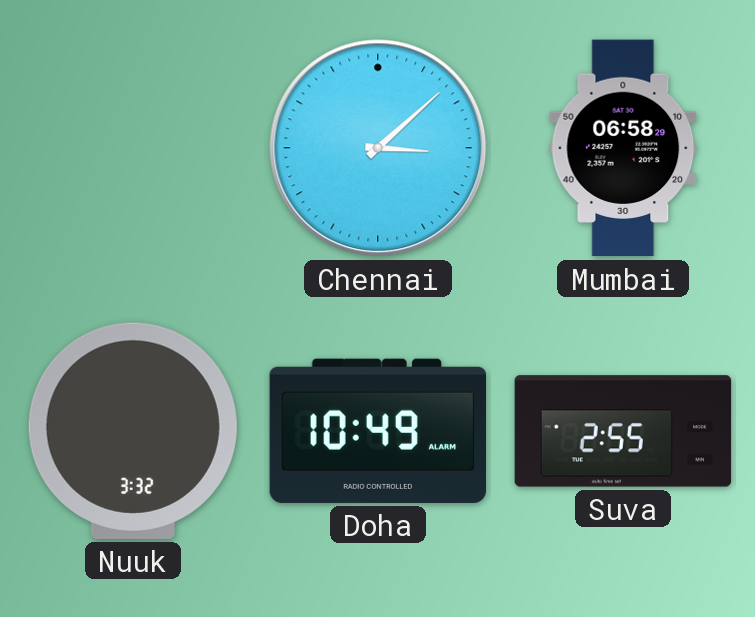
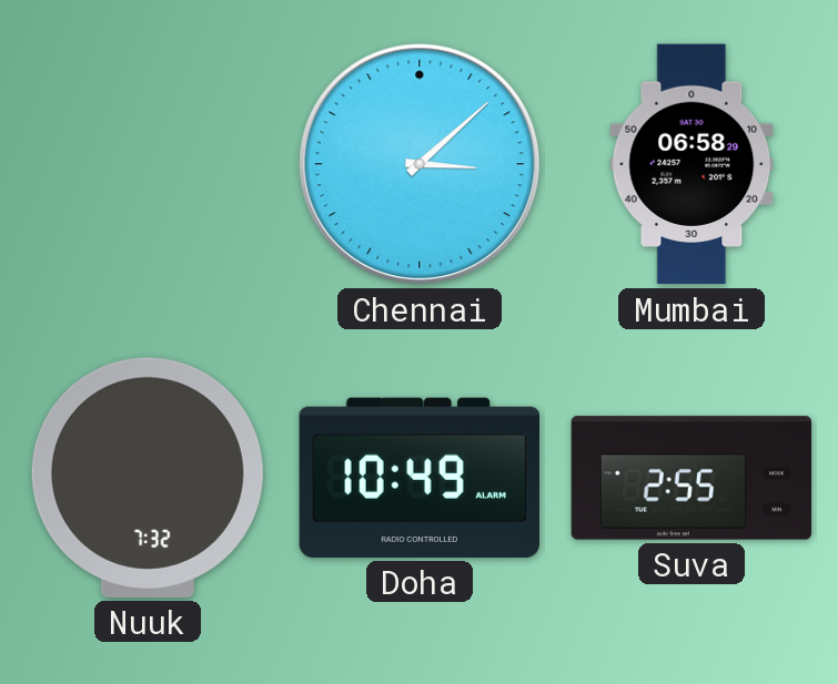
Nuuk: 3:32 -> 7:32
